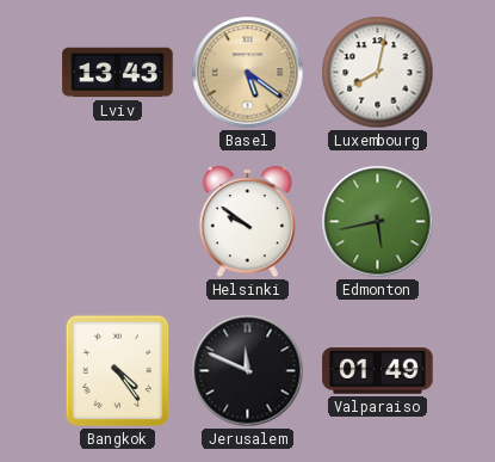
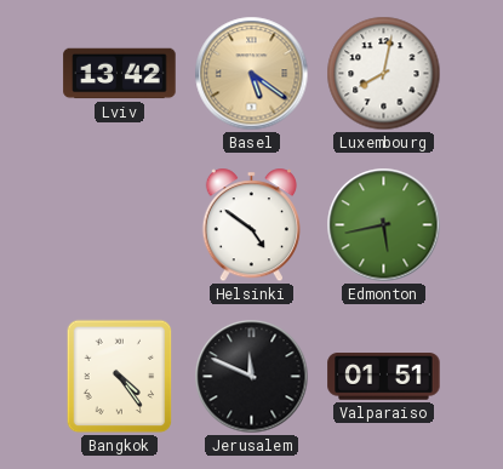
Lviv: 13:43 -> 13:42
Helsinki: 9:51 -> 4:51
Valparaiso: 01:49 -> 01:51
